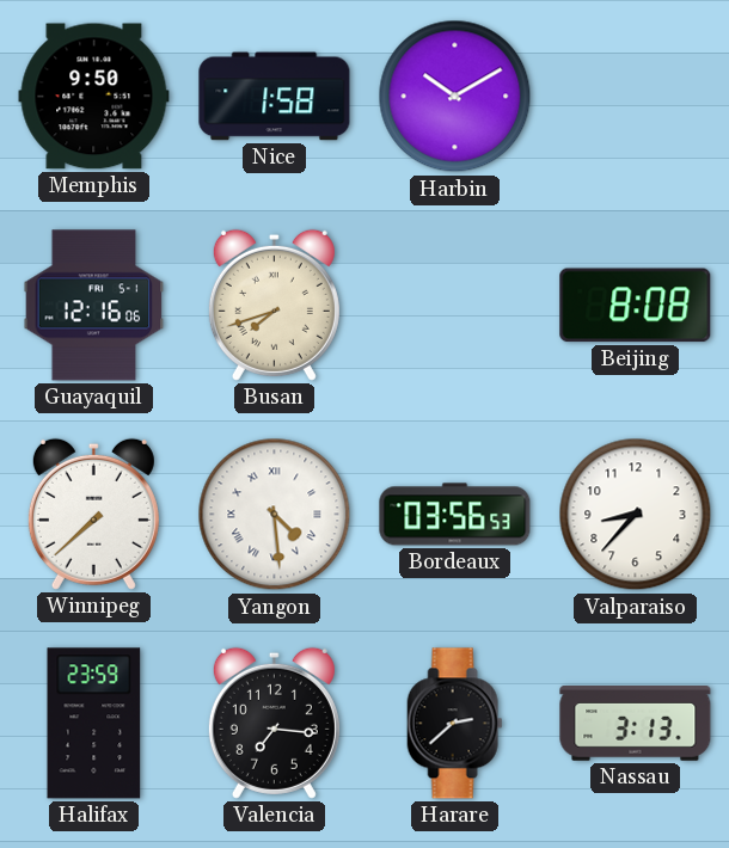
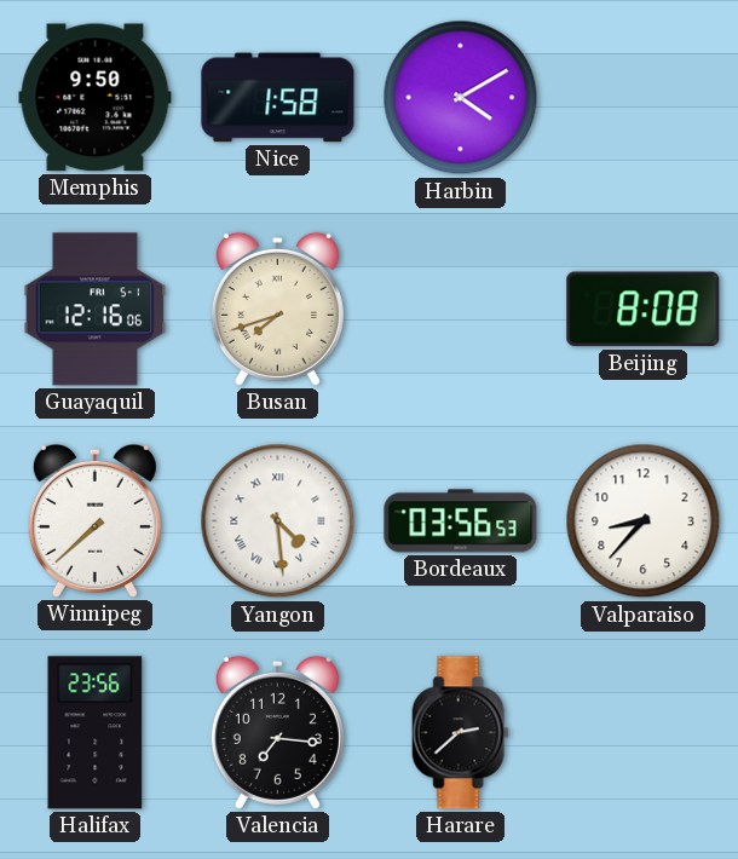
Harbin: 10:10 -> 4:10
Halifax: 23:59 -> 23:56
Nassau: 3:13 -> none
